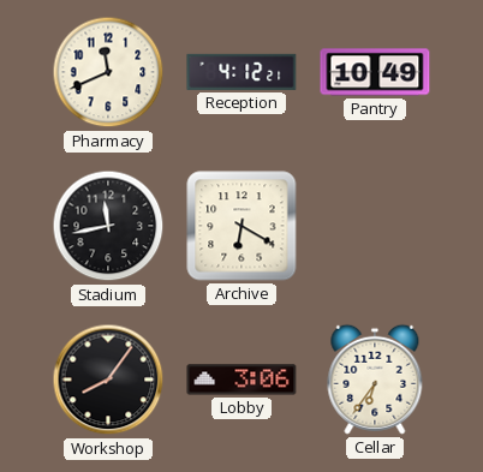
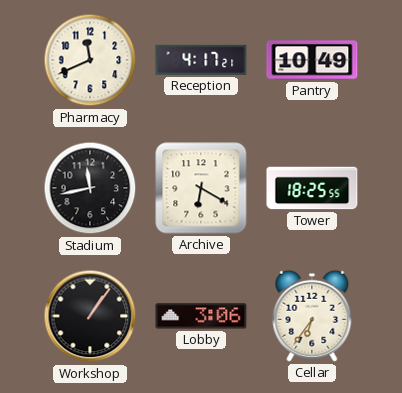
Reception: 4:12 -> 4:17
Tower: none -> 18:25
Workshop: 8:06 -> 1:06
